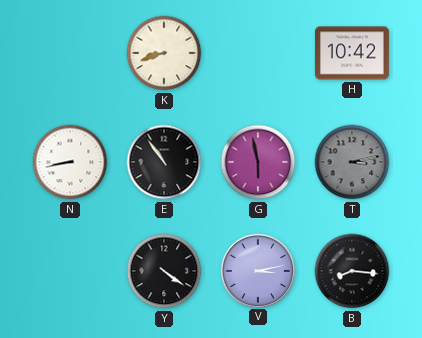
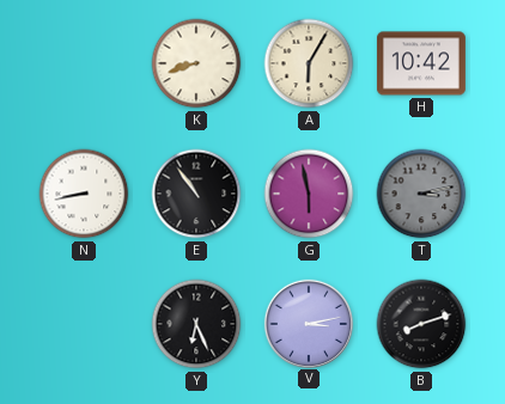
A: none -> 6:05
Y: 4:21 -> 6:26
B: 8:16 -> 8:12
